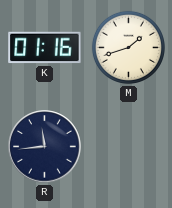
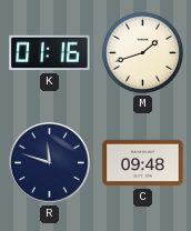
R: 11:44 -> 11:48
C: none -> 09:48
